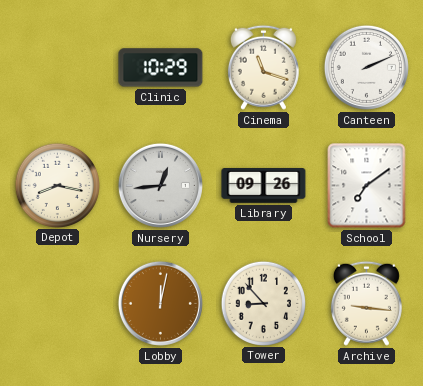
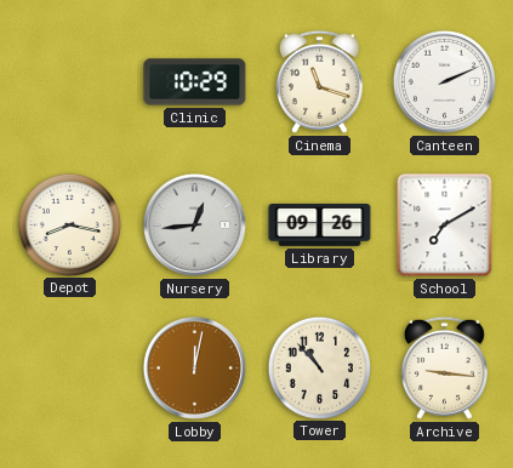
School: 7:09 -> 7:10
Tower: 8:53 -> 10:53
